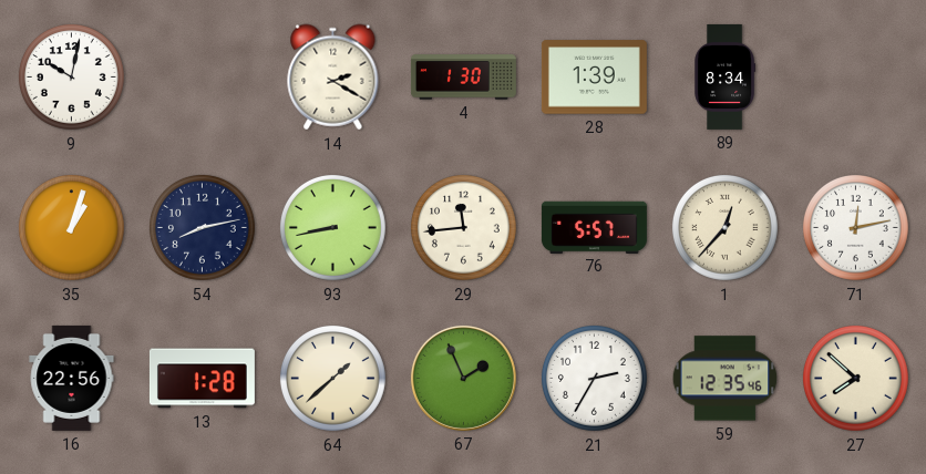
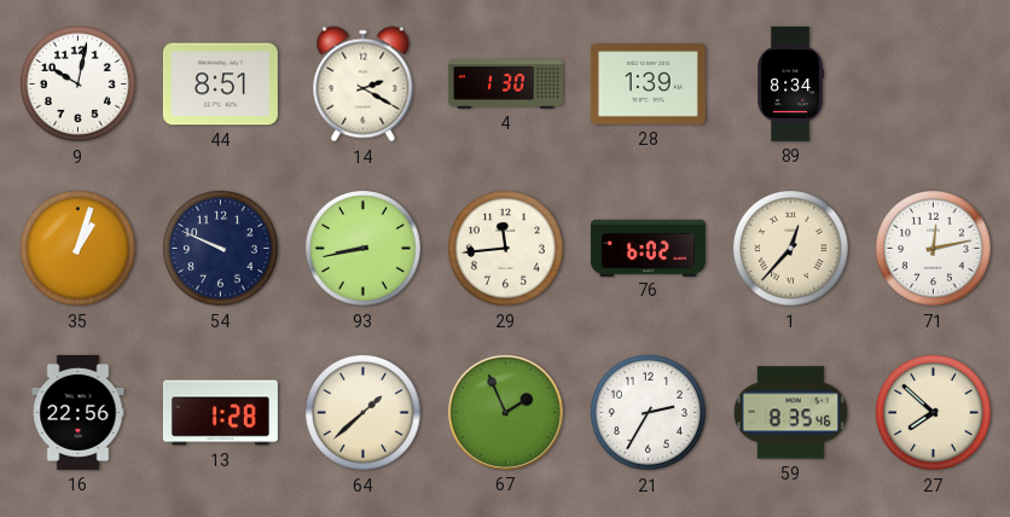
44: none -> 8:51
54: 8:13 -> 9:49
76: 5:57 -> 6:02
59: 12:35 -> 8:35
